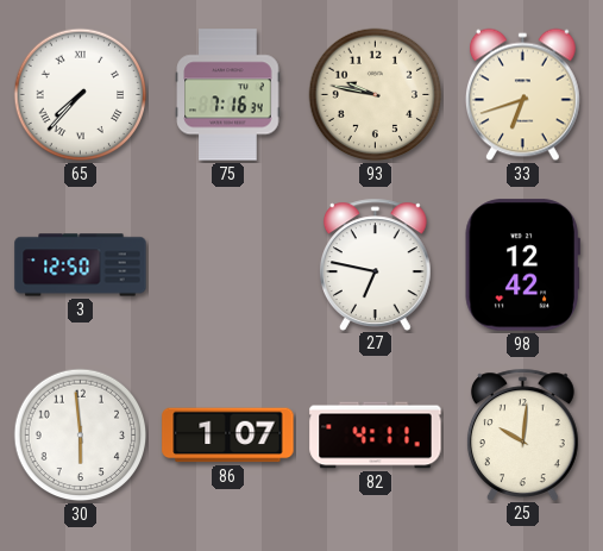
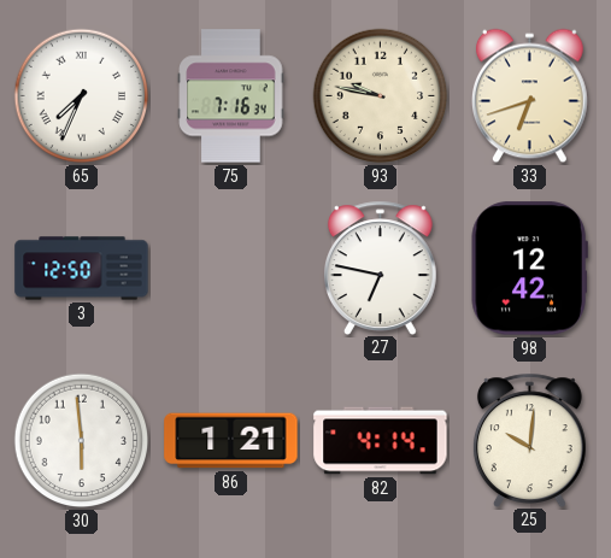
65: 7:37 -> 7:34
86: 1:07 -> 1:21
82: 4:11 -> 4:14
